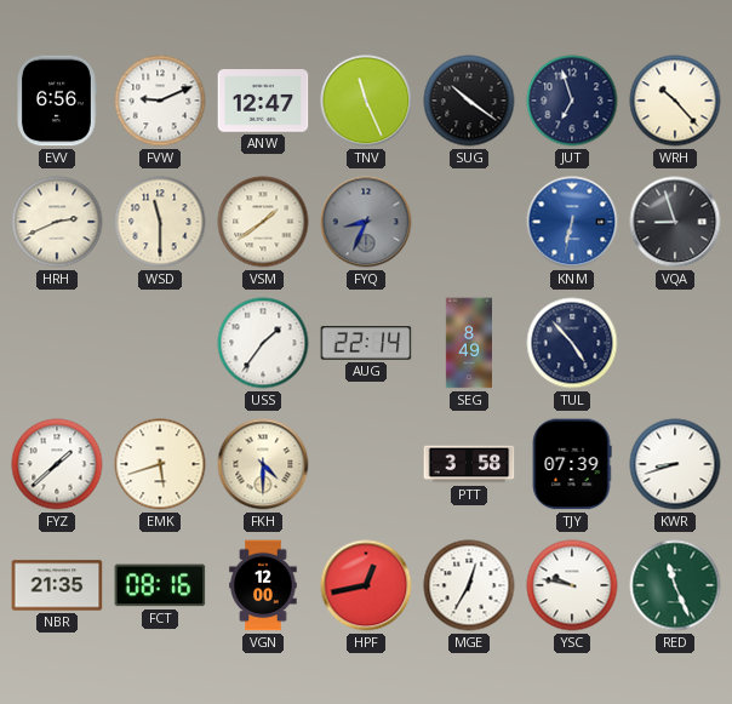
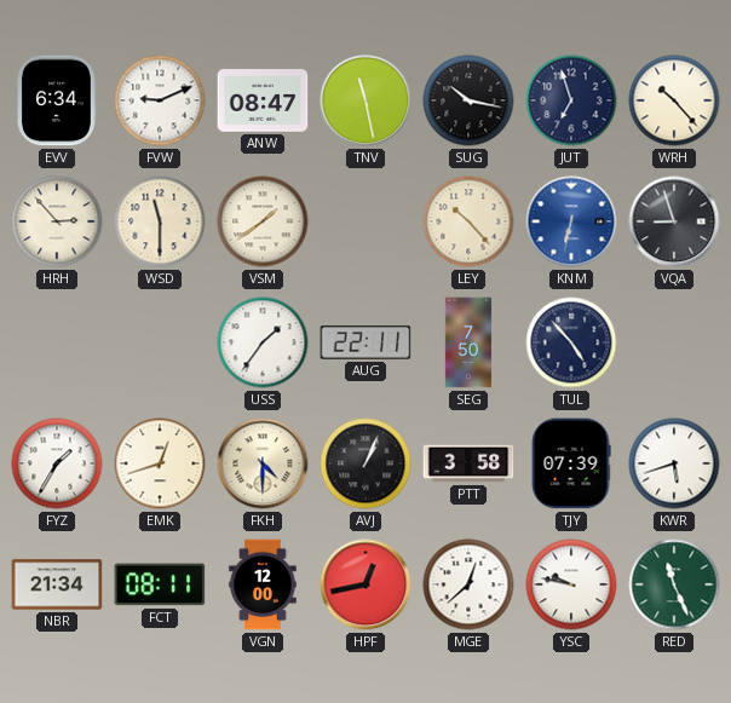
EVV: 6:56 -> 6:34
ANW: 12:47 -> 08:47
TNV: 11:26 -> 11:28
SUG: 10:21 -> 10:17
HRH: 2:41 -> 2:53
FYQ: 8:34 -> none
LEY: none -> 10:23
AUG: 22:14 -> 22:11
SEG: 8:49 -> 7:50
FYZ: 1:38 -> 1:35
EMK: 5:42 -> 12:42
AVJ: none -> 1:04
KWR: 8:42 -> 5:42
NBR: 21:35 -> 21:34
FCT: 08:16 -> 08:11
MGE: 12:35 -> 12:38
